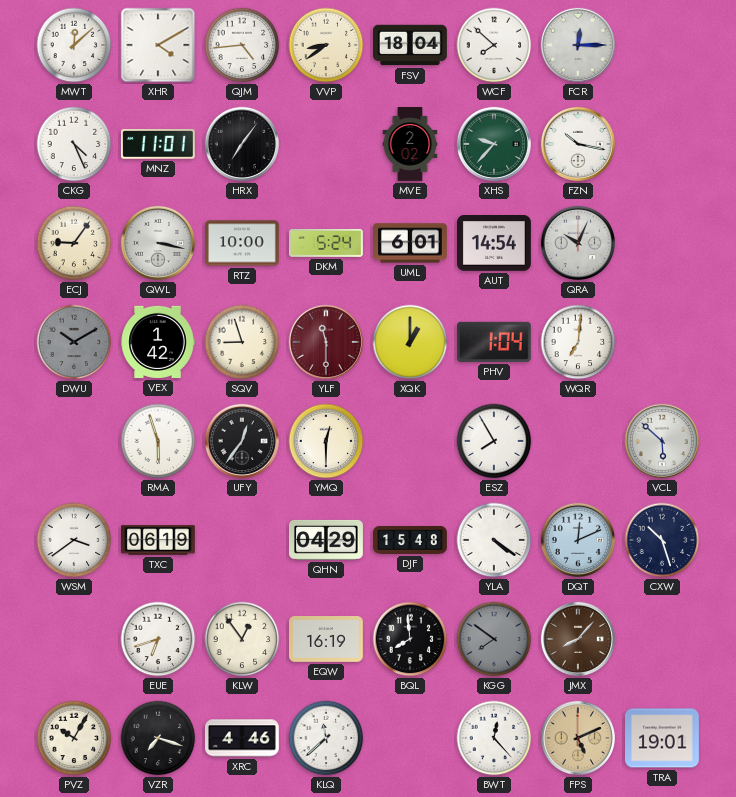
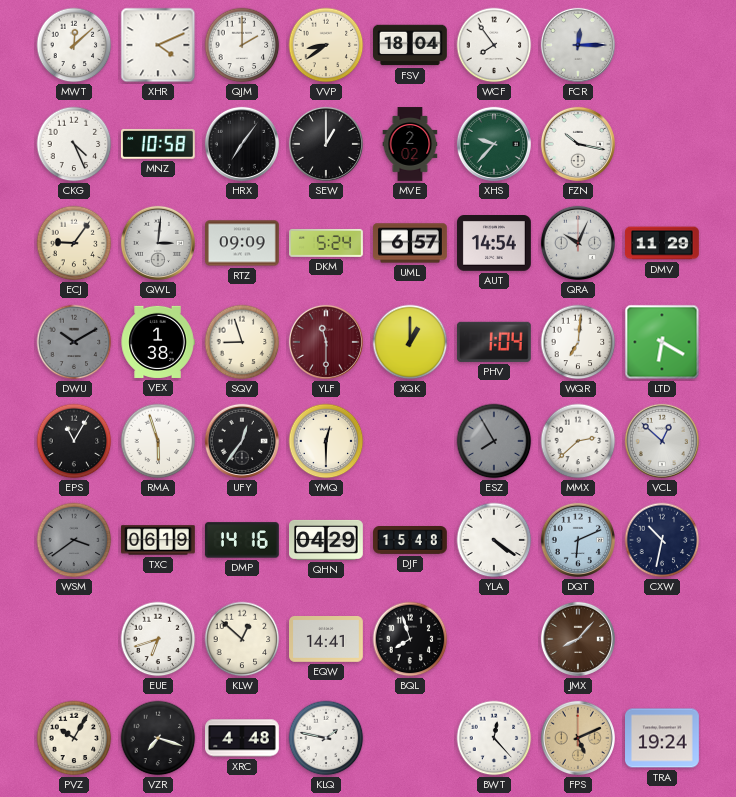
XHR: 4:10 -> 4:11
QJM: 4:44 -> 2:00
WCF: 7:52 -> 7:54
MNZ: 11:01 -> 10:58
SEW: none -> 1:00
QWL: 3:17 -> 3:01
RTZ: 10:00 -> 09:09
UML: 6:01 -> 6:57
DMV: none -> 11:29
VEX: 1:42 -> 1:38
LTD: none -> 6:20
EPS: none -> 11:05
ESZ dial: white -> grey
MMX: none -> 2:38
VCL: 5:52 -> 12:52
WSM dial: white -> grey
DMP: none -> 14:16
DQT: 12:11 -> 6:11
CXW: 10:27 -> 10:32
KLW: 12:54 -> 12:52
EQW: 16:19 -> 14:41
BQL: 7:59 -> 7:57
KGG: 7:51 -> none
XRC: 4:46 -> 4:48
KLQ: 11:38 -> 1:47
TRA: 19:01 -> 19:24
